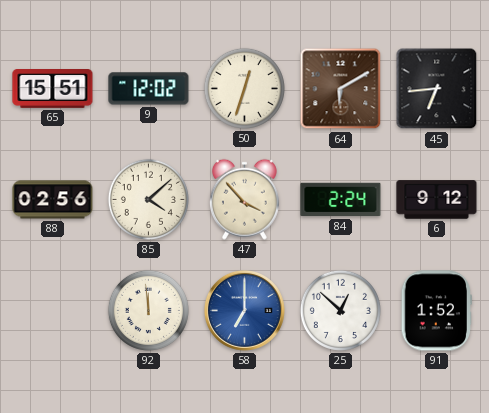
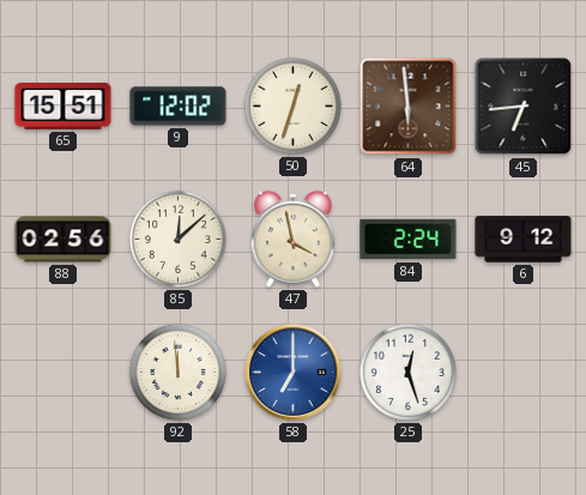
64: 6:10 -> 5:59
85: 4:08 -> 12:08
47: 3:53 -> 3:58
25: 12:52 -> 12:27
91: 1:52 -> none
